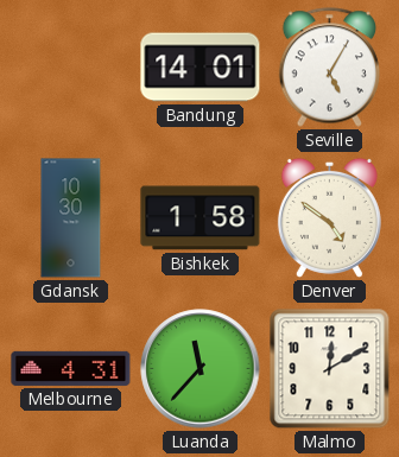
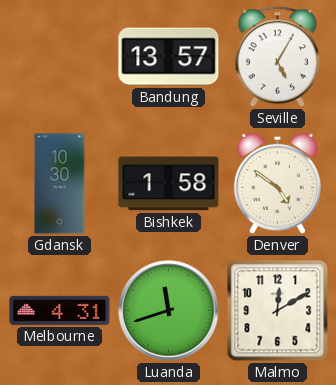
Bandung: 14:01 -> 13:57
Luanda: 11:37 -> 11:42
